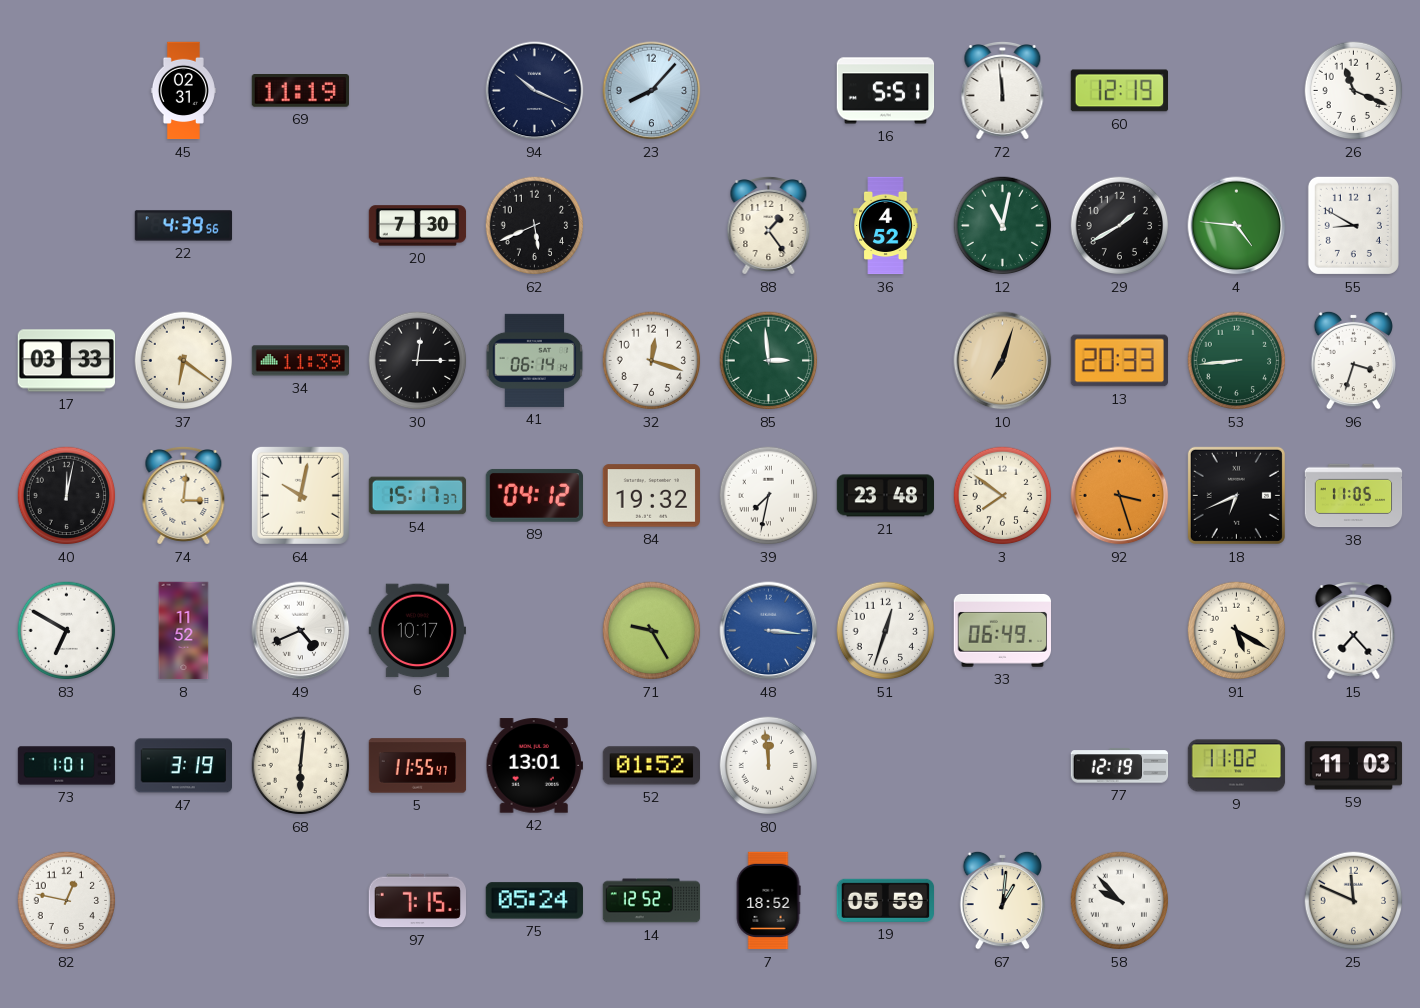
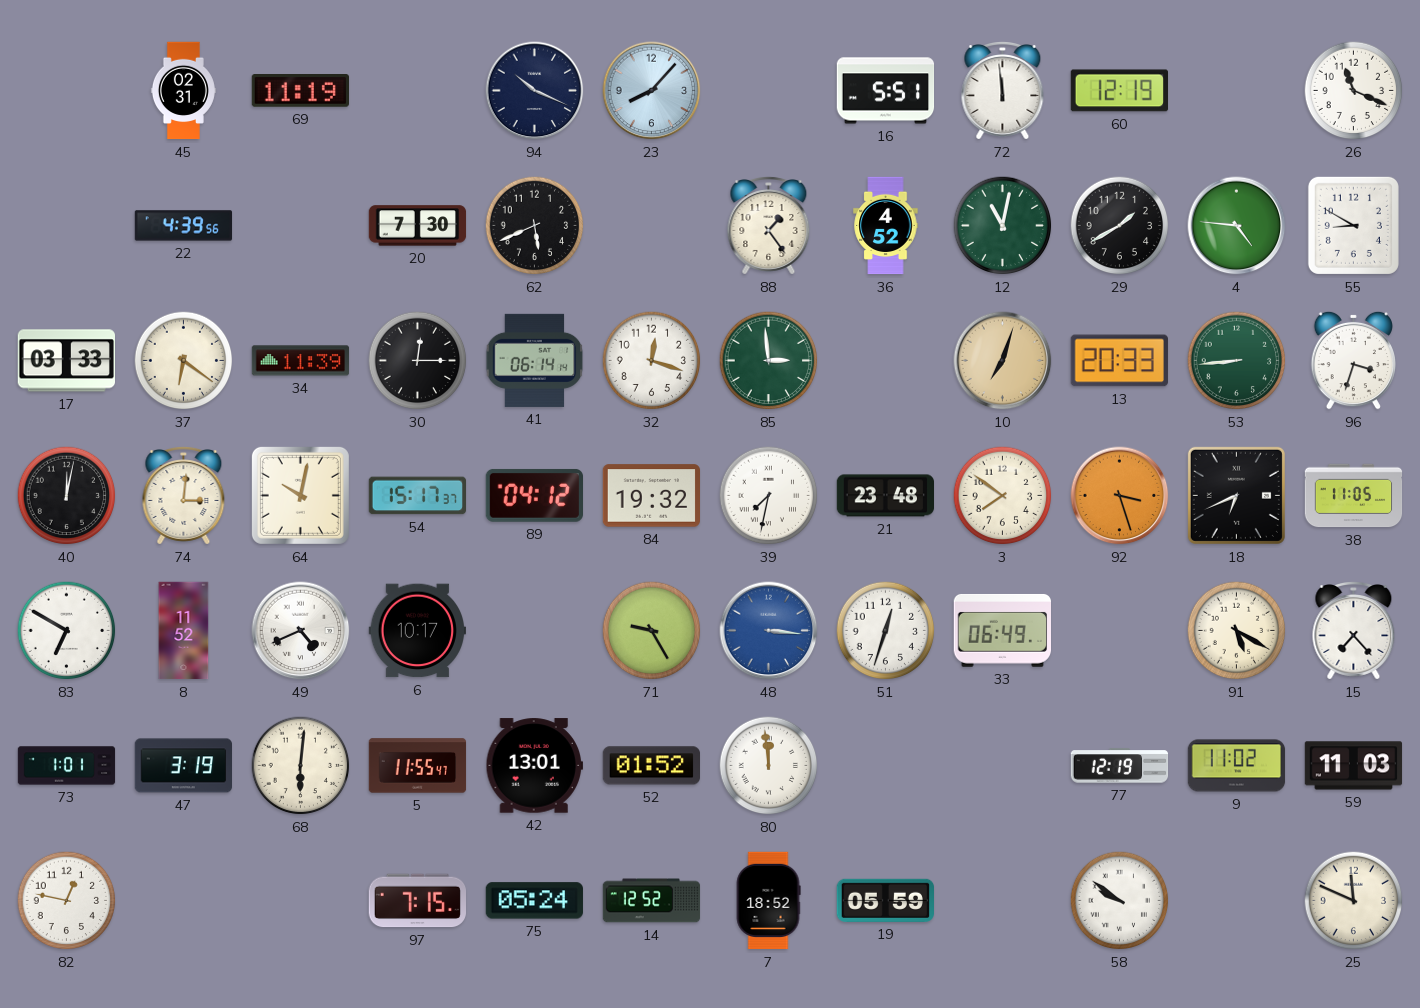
67: 1:01 -> none
58: 9:53 -> 9:51
